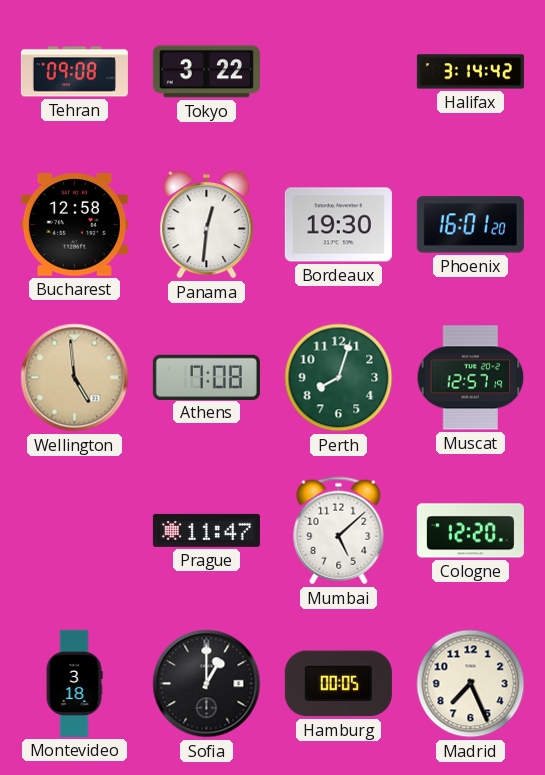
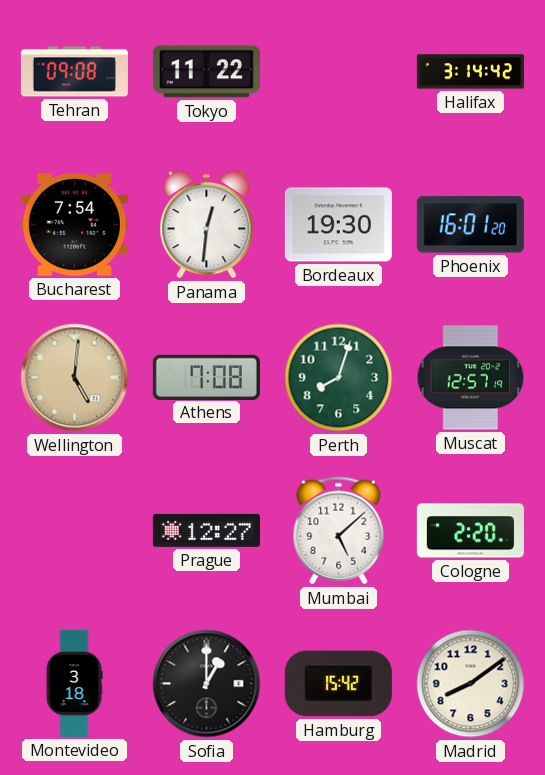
Tokyo: 3:22 -> 11:22
Bucharest: 12:58 -> 7:54
Wellington: 4:59 -> 5:01
Prague: 11:47 -> 12:27
Cologne: 12:20 -> 2:20
Hamburg: 00:05 -> 15:42
Madrid: 7:26 -> 8:09
